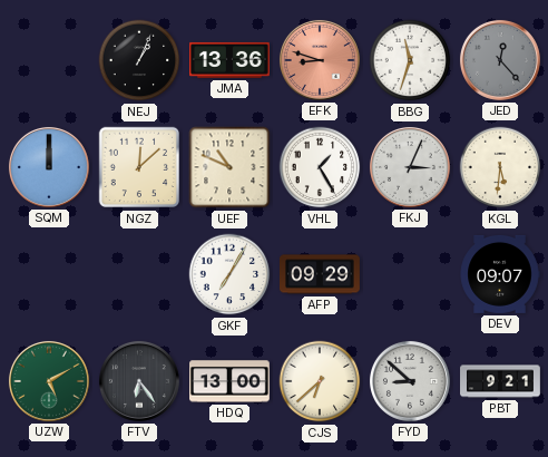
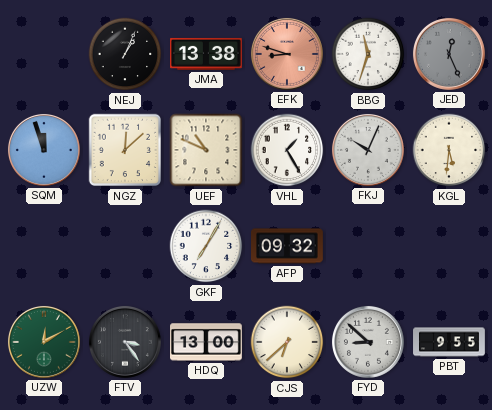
JMA: 13:36 -> 13:38
JED: 12:23 -> 12:26
SQM: 12:00 -> 11:57
FKJ: 3:04 -> 10:04
AFP: 09:29 -> 09:32
DEV: 09:07 -> none
UZW: 5:10 -> 12:10
FTV: 6:24 -> 3:24
PBT: 9:21 -> 9:55
